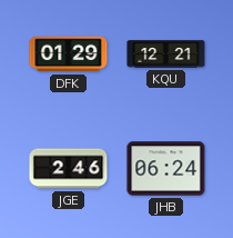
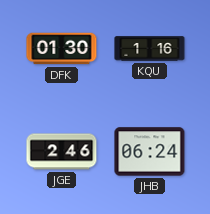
DFK: 01:29 -> 01:30
KQU: 12:21 -> 1:16
